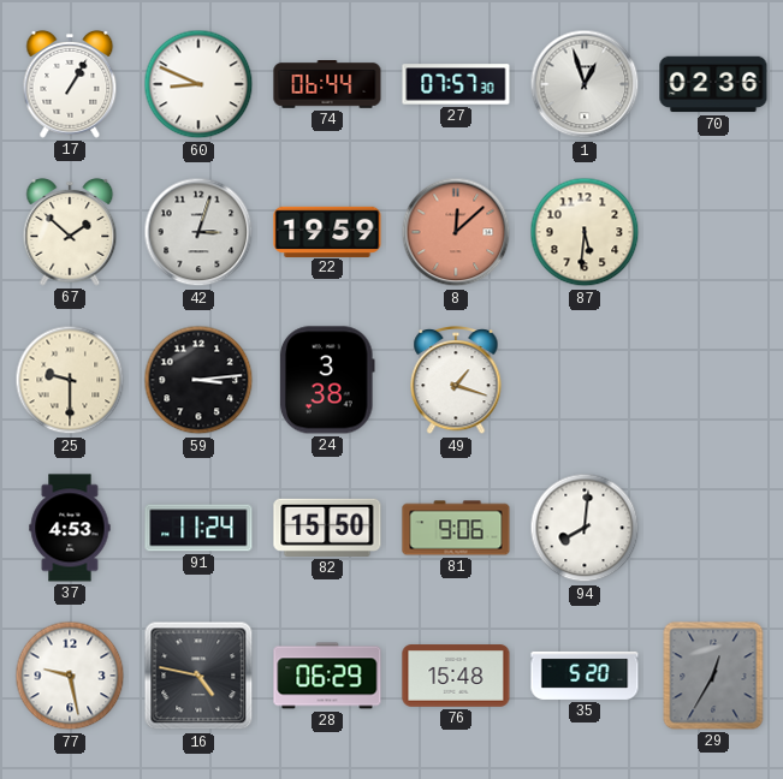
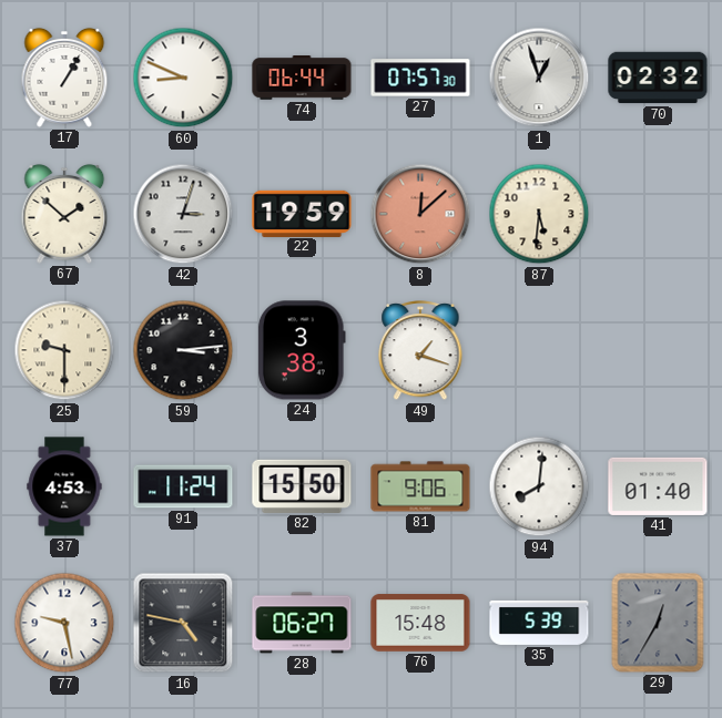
70: 02:36 -> 02:32
41: none -> 01:40
28: 06:29 -> 06:27
35: 5:20 -> 5:39
